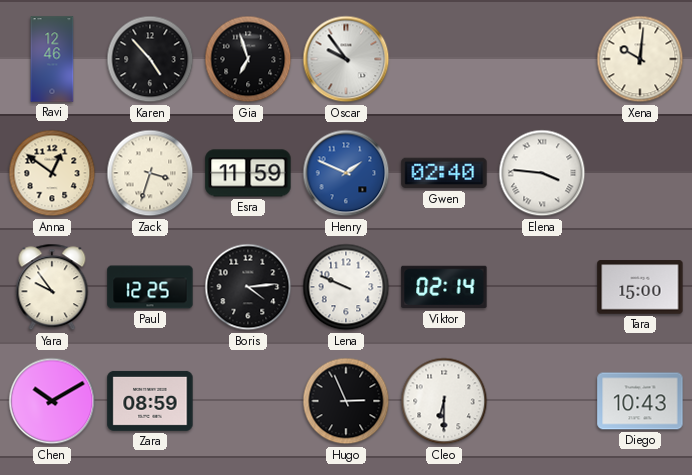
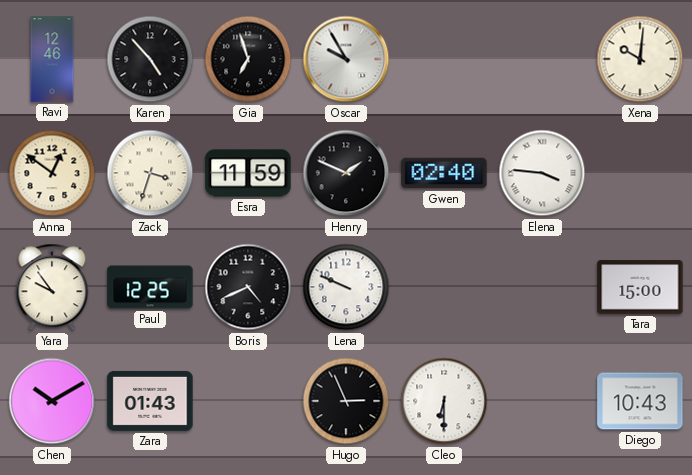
Oscar: 9:54 -> 9:55
Henry dial: blue -> black
Boris: 4:14 -> 4:41
Viktor: 02:14 -> none
Zara: 08:59 -> 01:43
